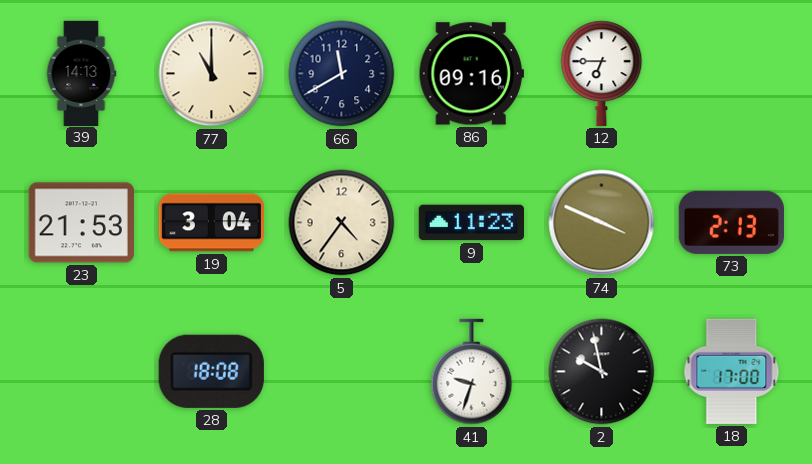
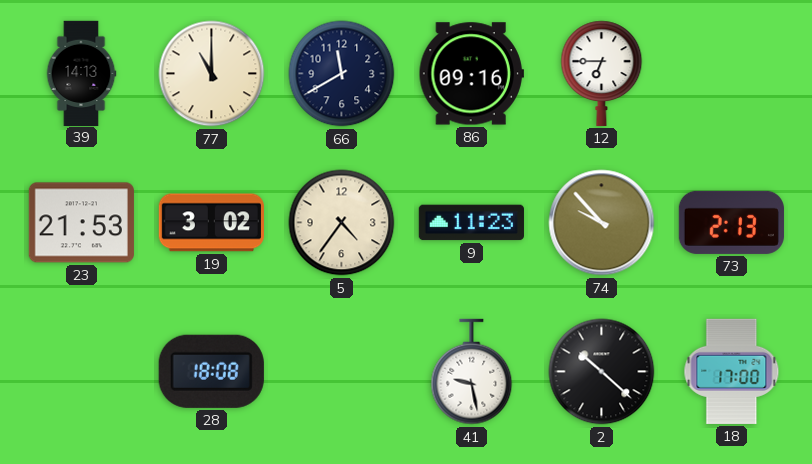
19: 3:04 -> 3:02
74: 3:49 -> 9:53
41: 9:33 -> 9:28
2: 9:58 -> 10:22
